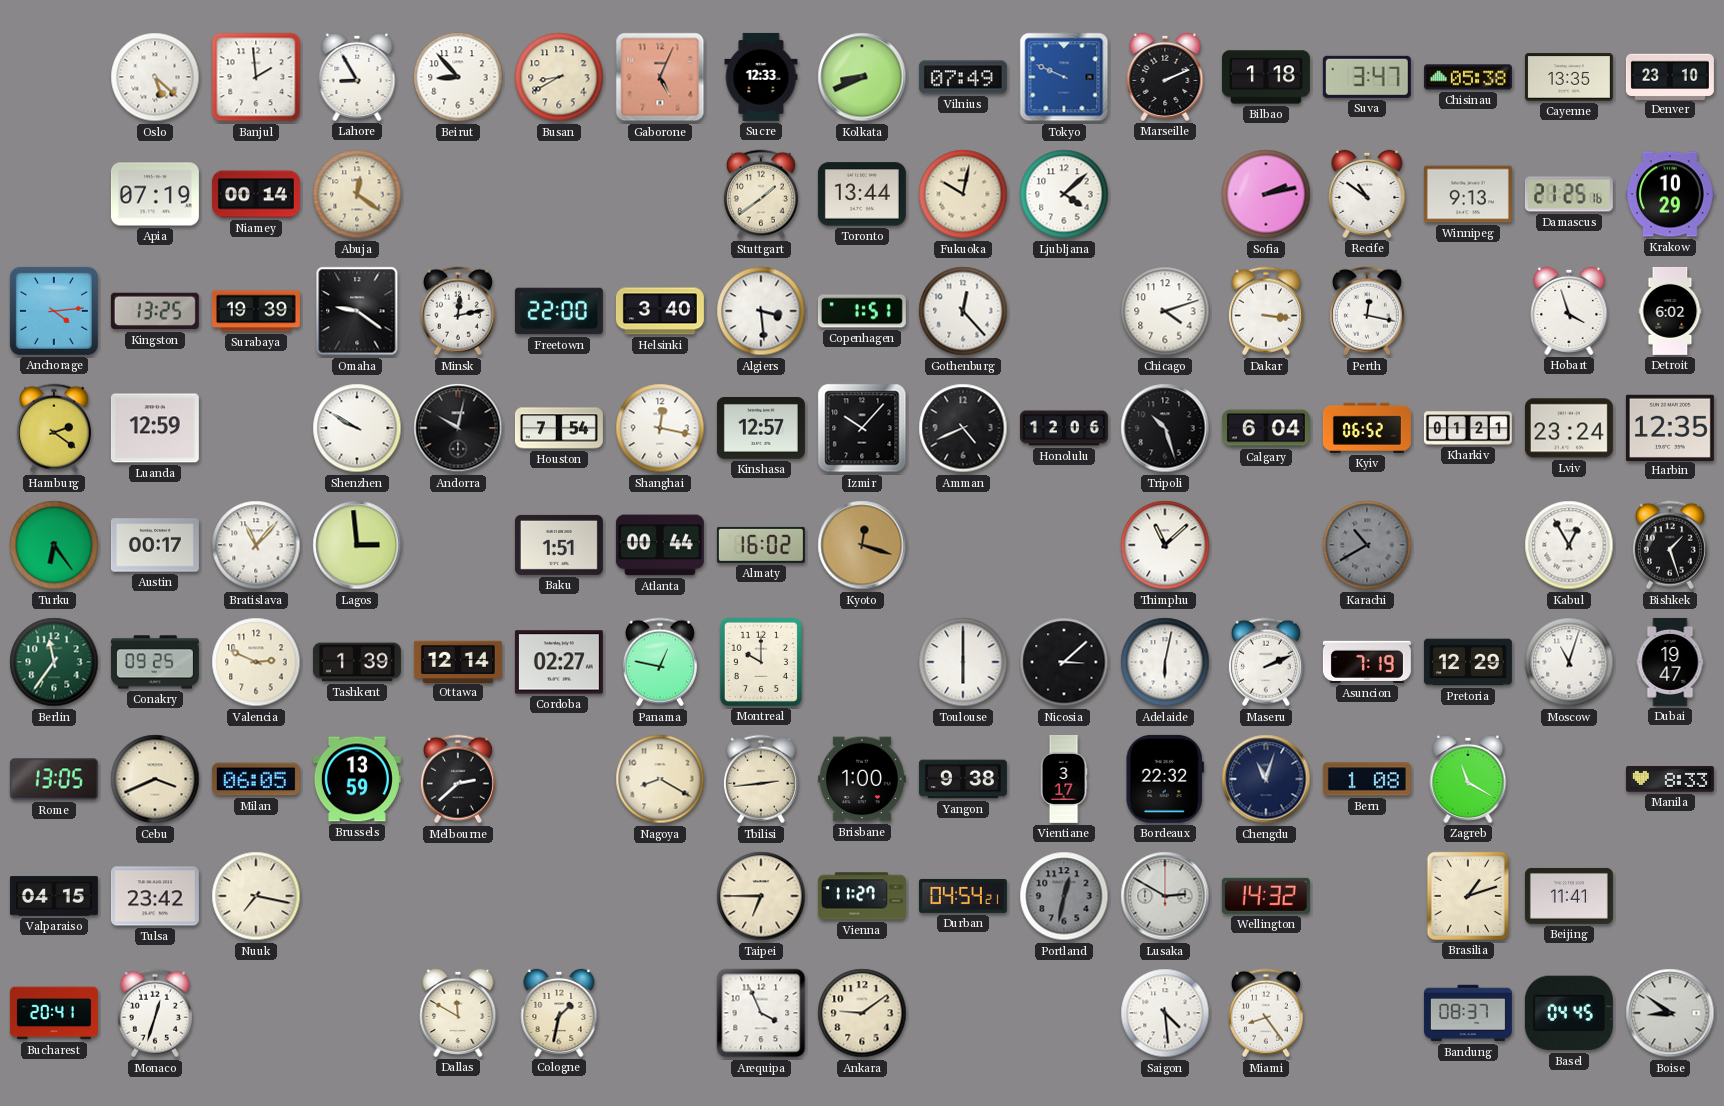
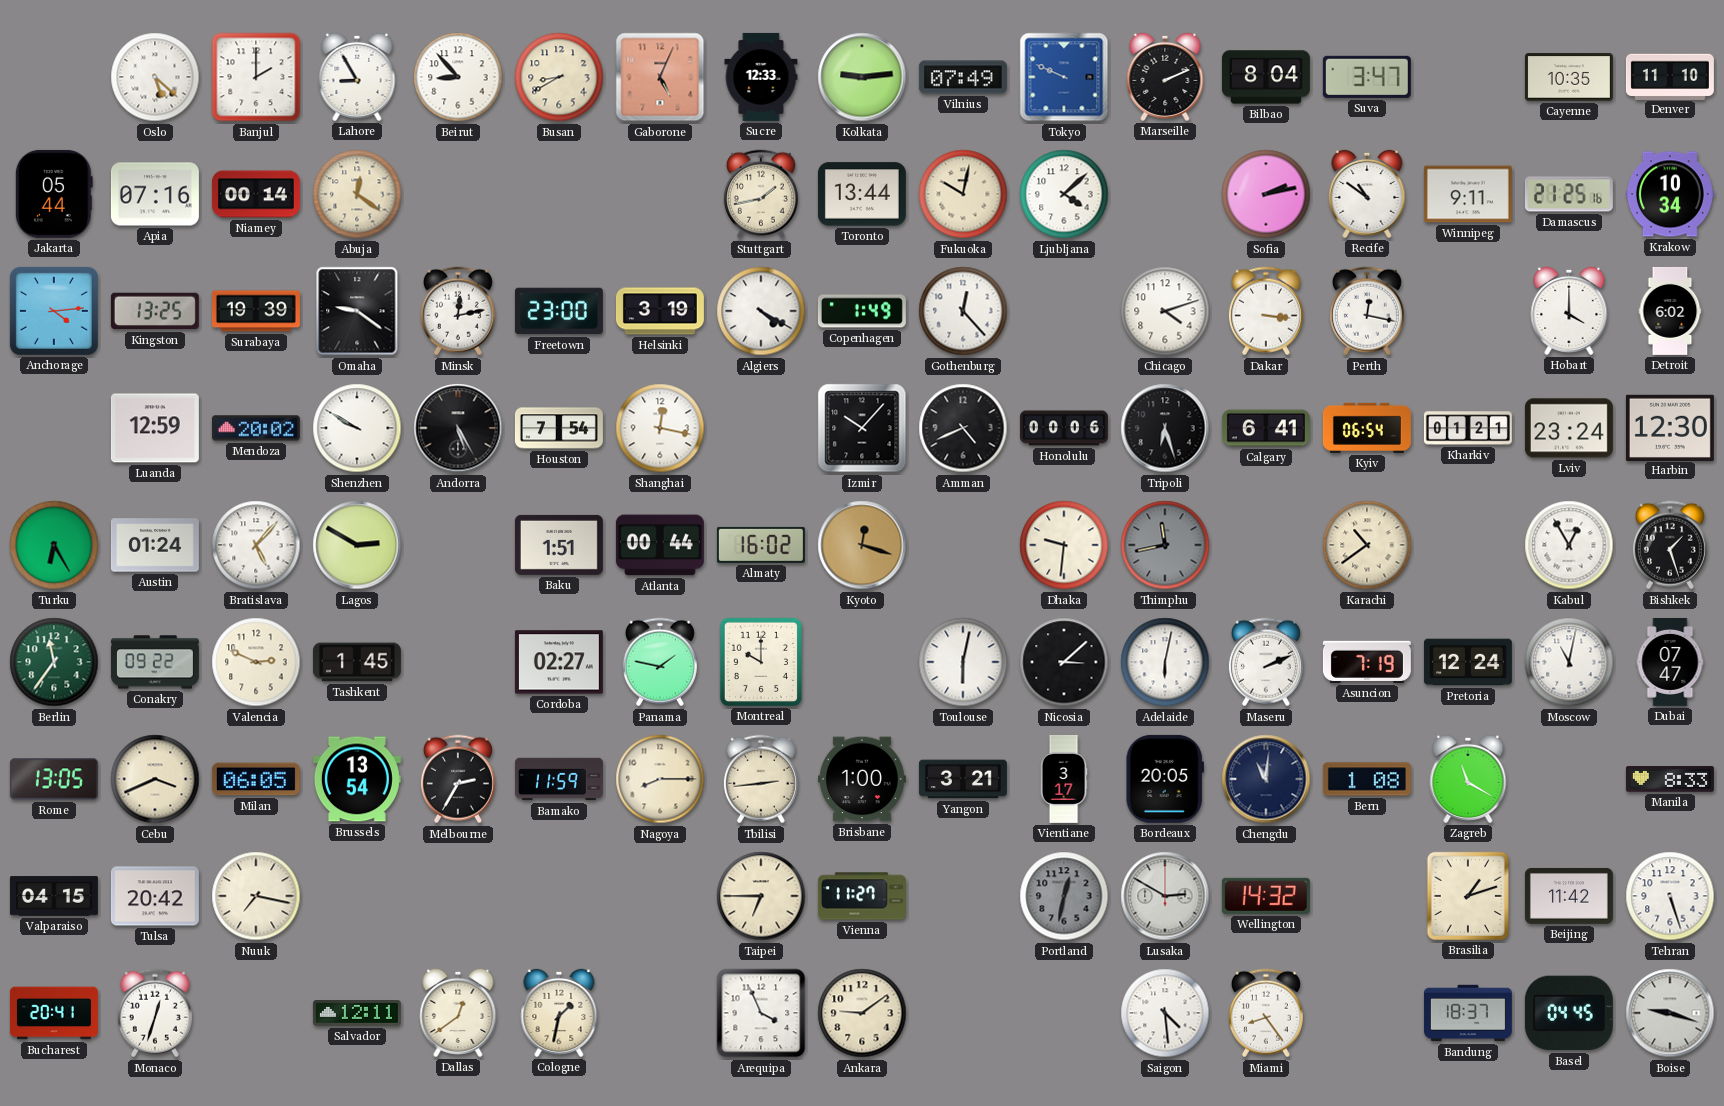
Banjul: 1:59 -> 2:00
Kolkata: 8:41 -> 9:14
Bilbao: 1:18 -> 8:04
Chisinau: 05:38 -> none
Cayenne: 13:35 -> 10:35
Denver: 23:10 -> 11:10
Jakarta: none -> 05:44
Apia: 07:19 -> 07:16
Stuttgart: 1:39 -> 1:43
Winnipeg: 9:13 -> 9:11
Krakow: 10:29 -> 10:34
Freetown: 22:00 -> 23:00
Helsinki: 3:40 -> 3:19
Algiers: 3:29 -> 4:20
Copenhagen: 1:51 -> 1:49
Hobart: 3:57 -> 4:00
Hamburg: 2:21 -> none
Mendoza: none -> 20:02
Andorra: 10:02 -> 5:25
Kinshasa: 12:57 -> none
Honolulu: 12:06 -> 00:06
Tripoli: 10:27 -> 6:27
Calgary: 6:04 -> 6:41
Kyiv: 06:52 -> 06:54
Harbin: 12:35 -> 12:30
Turku: 6:24 -> 6:25
Austin: 00:17 -> 01:24
Bratislava: 11:07 -> 5:07
Lagos: 2:59 -> 2:50
Dhaka: none -> 9:31
Thimphu: 11:08 -> 11:43
Thimphu dial: white -> grey
Karachi: 10:40 -> 10:39
Karachi dial: grey -> cream
Conakry: 09:25 -> 09:22
Tashkent: 1:39 -> 1:45
Ottawa: 12:14 -> none
Panama: 12:47 -> 1:47
Toulouse: 6:00 -> 6:02
Pretoria: 12:29 -> 12:24
Moscow: 11:03 -> 11:02
Dubai: 19:47 -> 07:47
Brussels: 13:59 -> 13:54
Melbourne: 2:38 -> 2:35
Bamako: none -> 11:59
Nagoya: 8:20 -> 8:15
Yangon: 9:38 -> 3:21
Bordeaux: 22:32 -> 20:05
Chengdu: 11:03 -> 11:01
Tulsa: 23:42 -> 20:42
Durban: 04:54 -> none
Beijing: 11:41 -> 11:42
Tehran: none -> 5:27
Salvador: none -> 12:11
Dallas: 11:50 -> 12:39
Bandung: 08:37 -> 18:37
Boise: 8:51 -> 9:18
